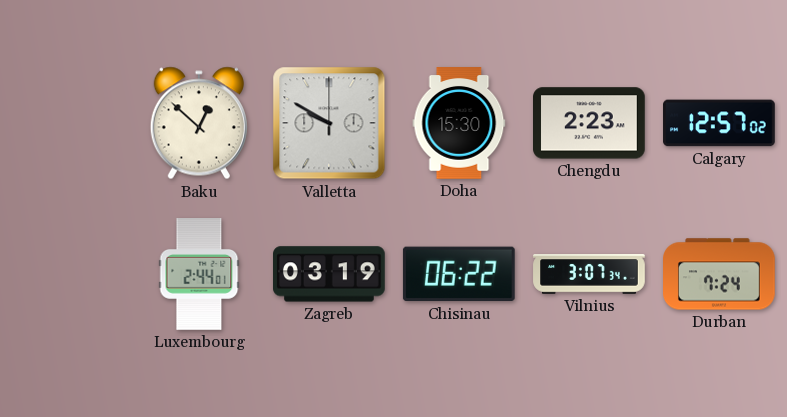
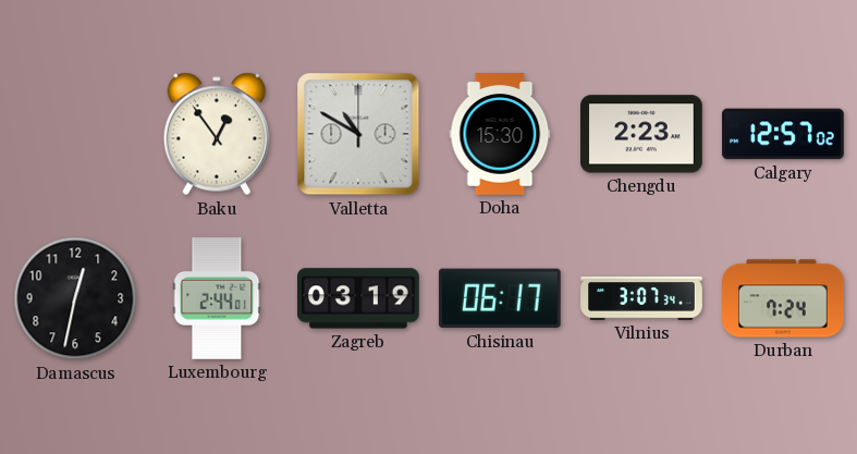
Baku: 12:52 -> 12:54
Valletta: 9:50 -> 10:50
Damascus: none -> 12:32
Chisinau: 06:22 -> 06:17
